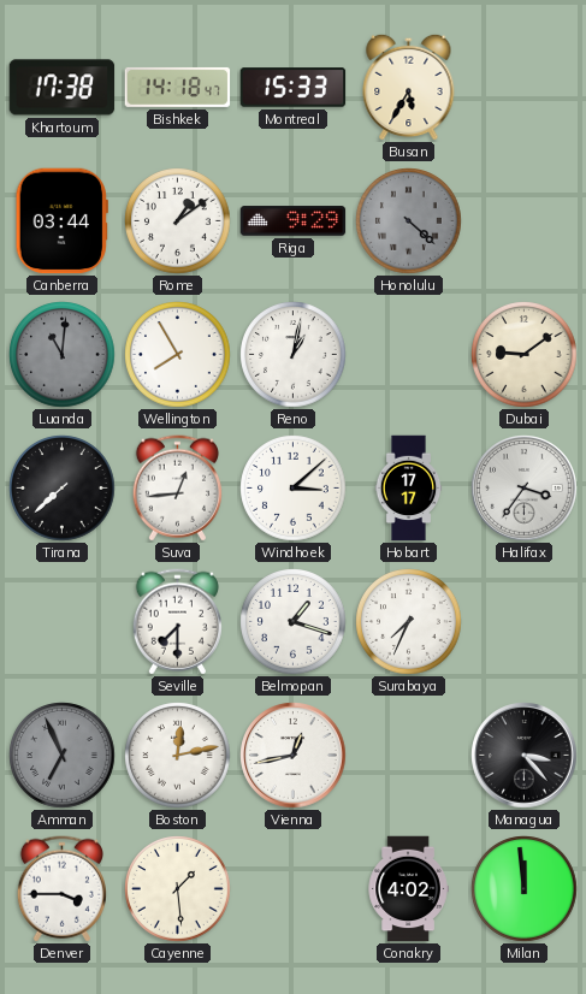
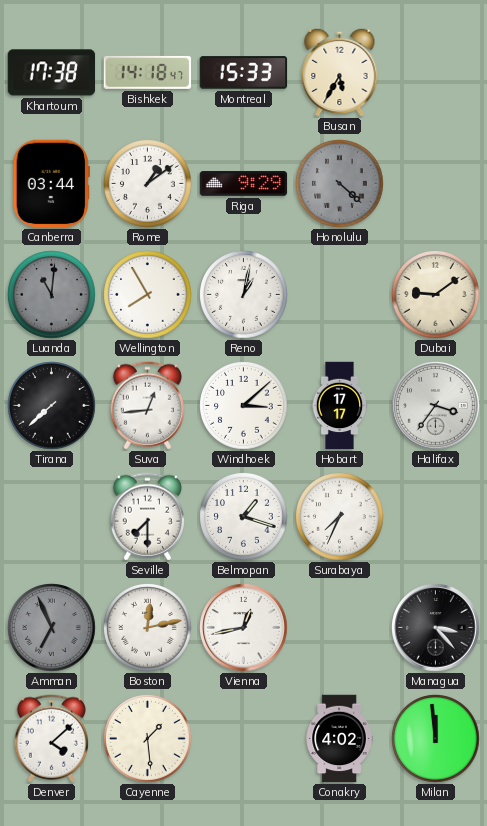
Denver: 3:45 -> 4:08
